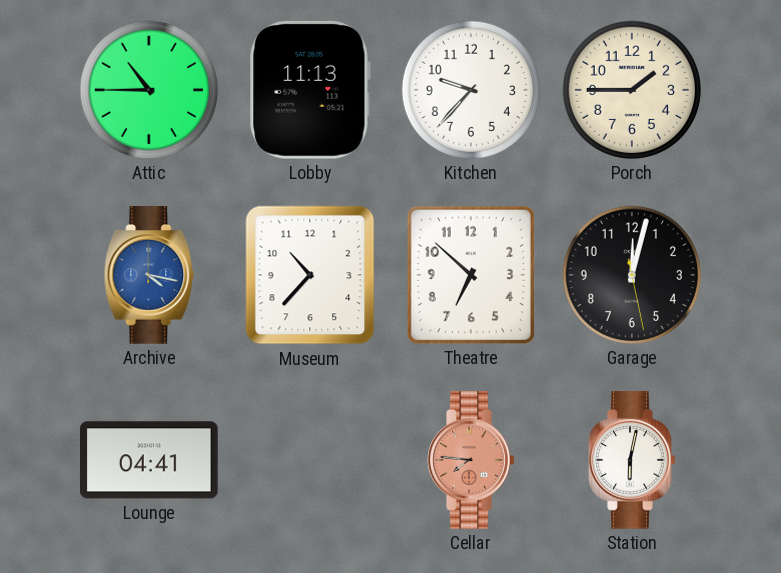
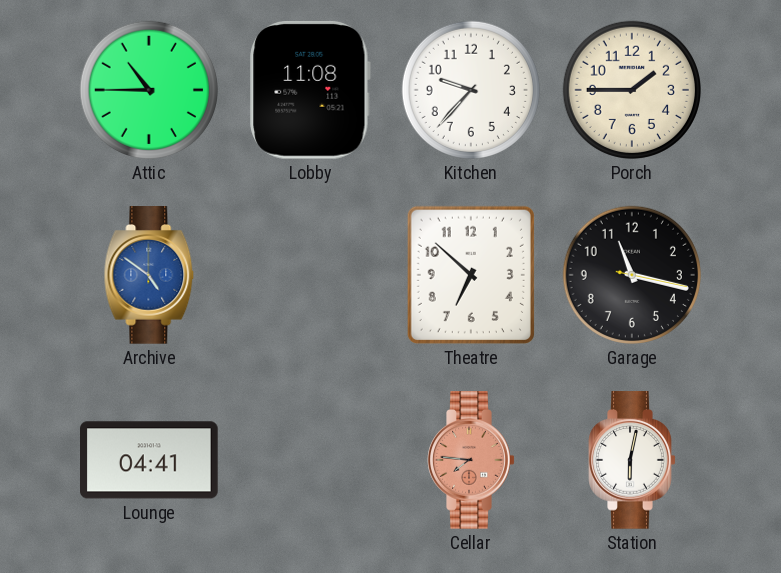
Lobby: 11:13 -> 11:08
Archive: 4:17 -> 4:51
Museum: 10:37 -> none
Garage: 12:02 -> 11:17
